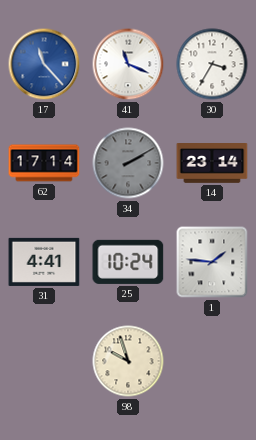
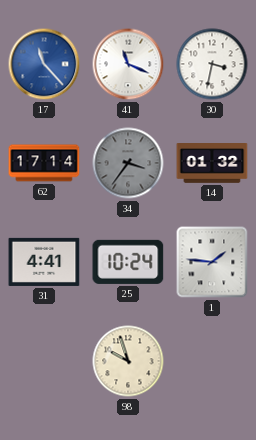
30: 3:35 -> 3:32
34: 2:10 -> 3:36
14: 23:14 -> 01:32
